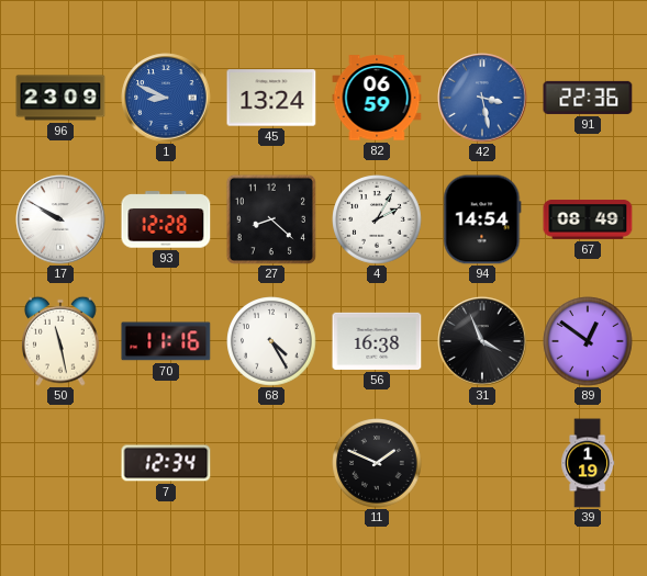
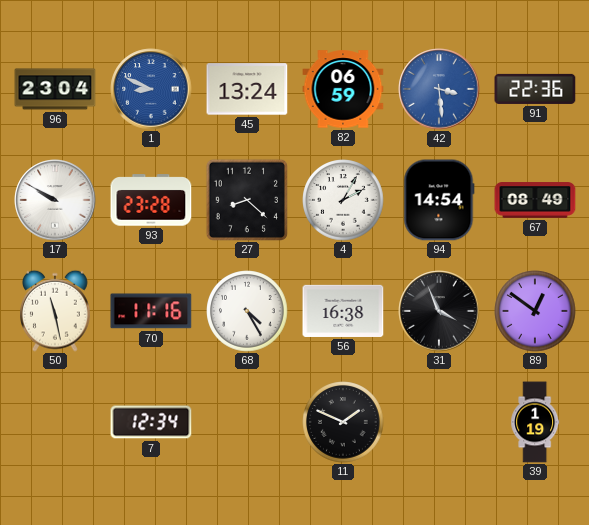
96: 23:09 -> 23:04
42: 3:28 -> 3:29
93: 12:28 -> 23:28
